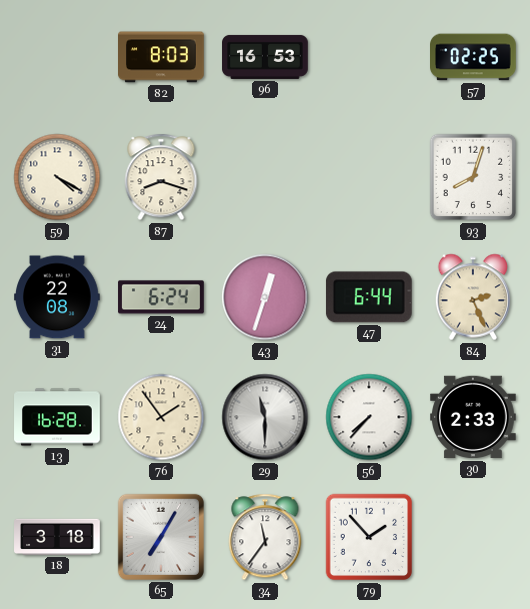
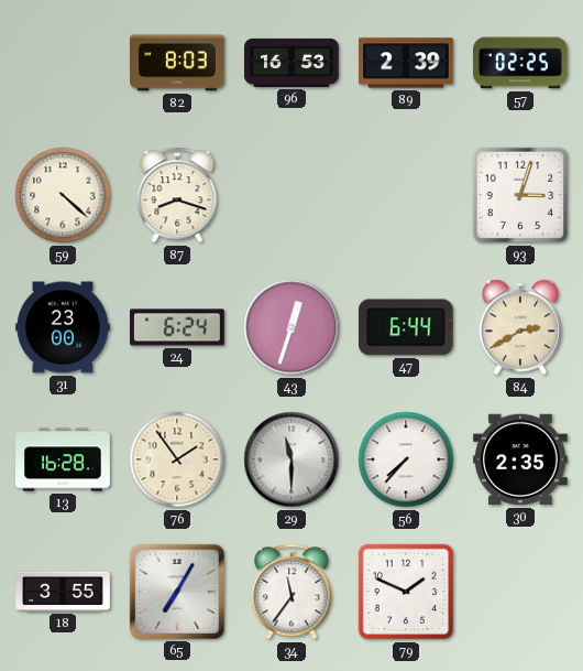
89: none -> 2:39
59: 4:20 -> 4:22
93: 8:03 -> 3:03
31: 22:08 -> 23:00
84: 2:26 -> 2:40
30: 2:33 -> 2:35
18: 3:18 -> 3:55
79: 1:53 -> 1:49
